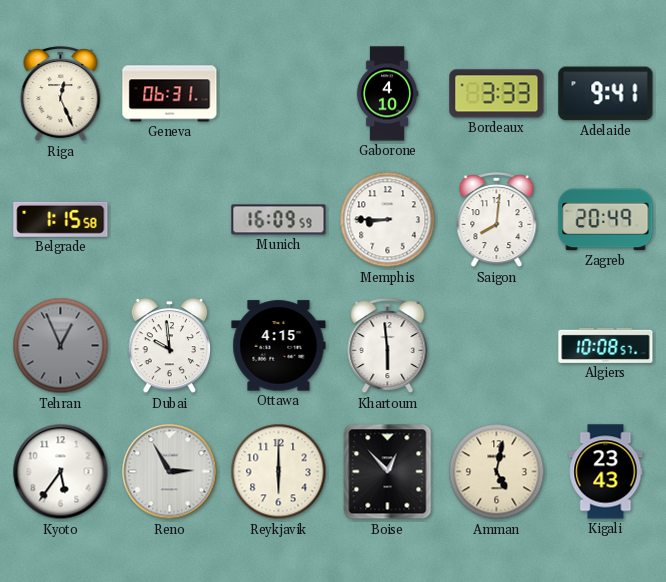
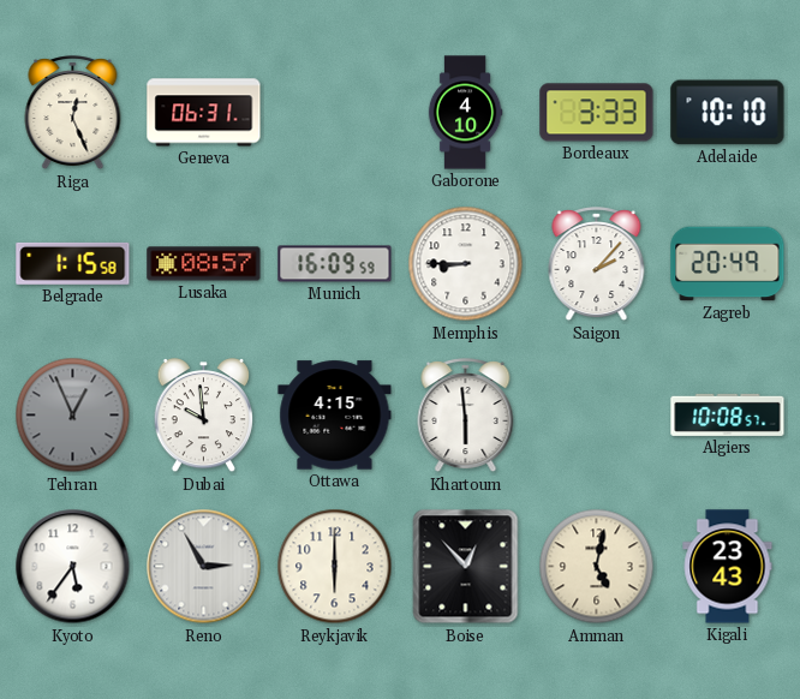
Adelaide: 9:41 -> 10:10
Lusaka: none -> 08:57
Saigon: 8:01 -> 2:07
